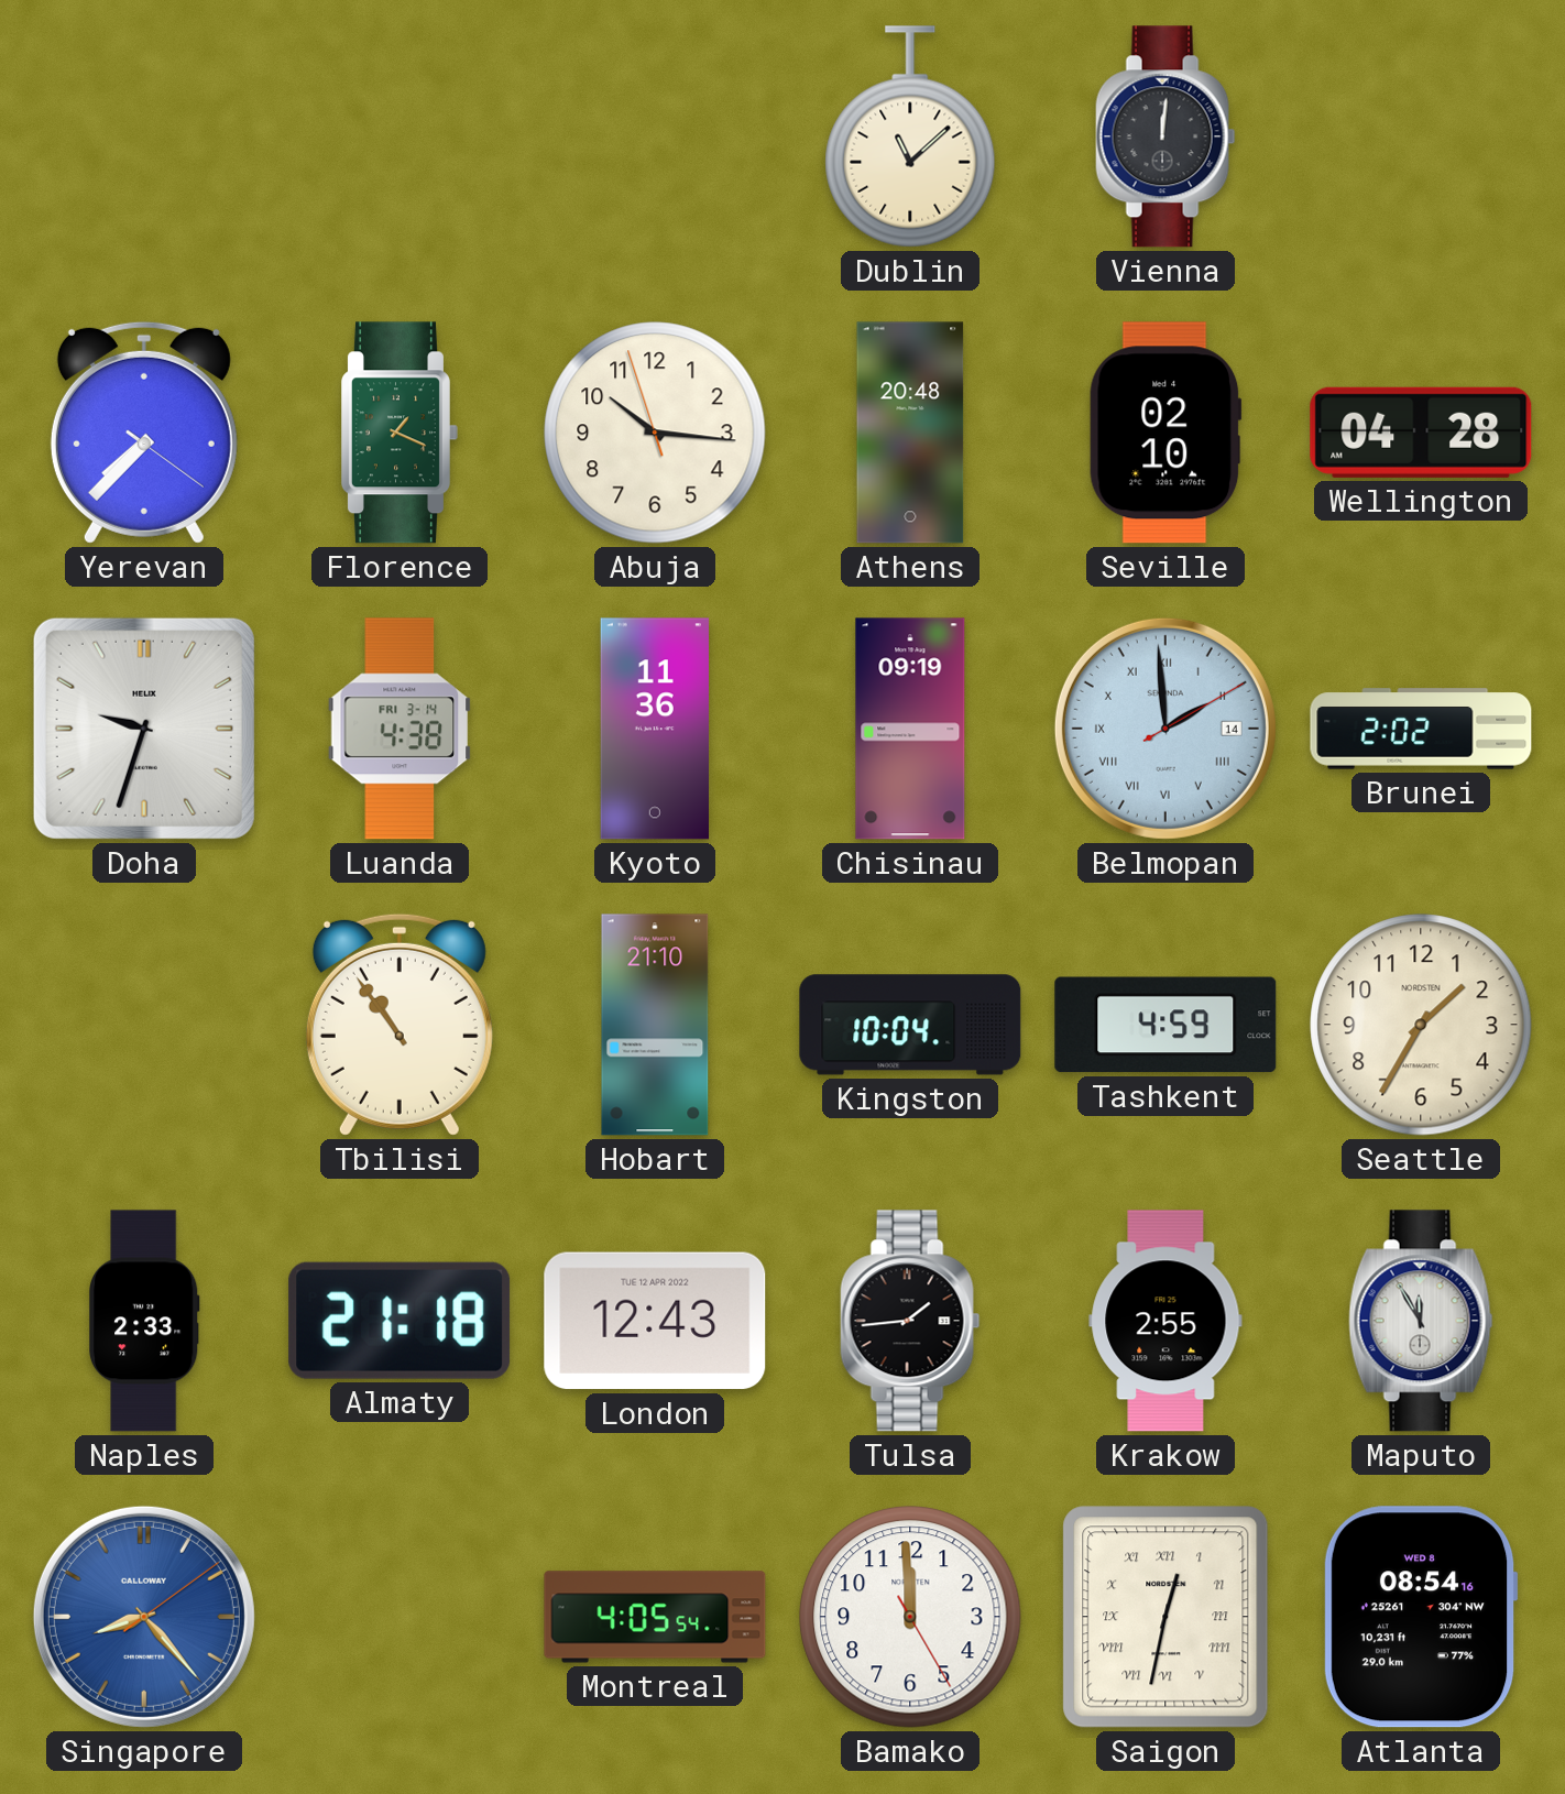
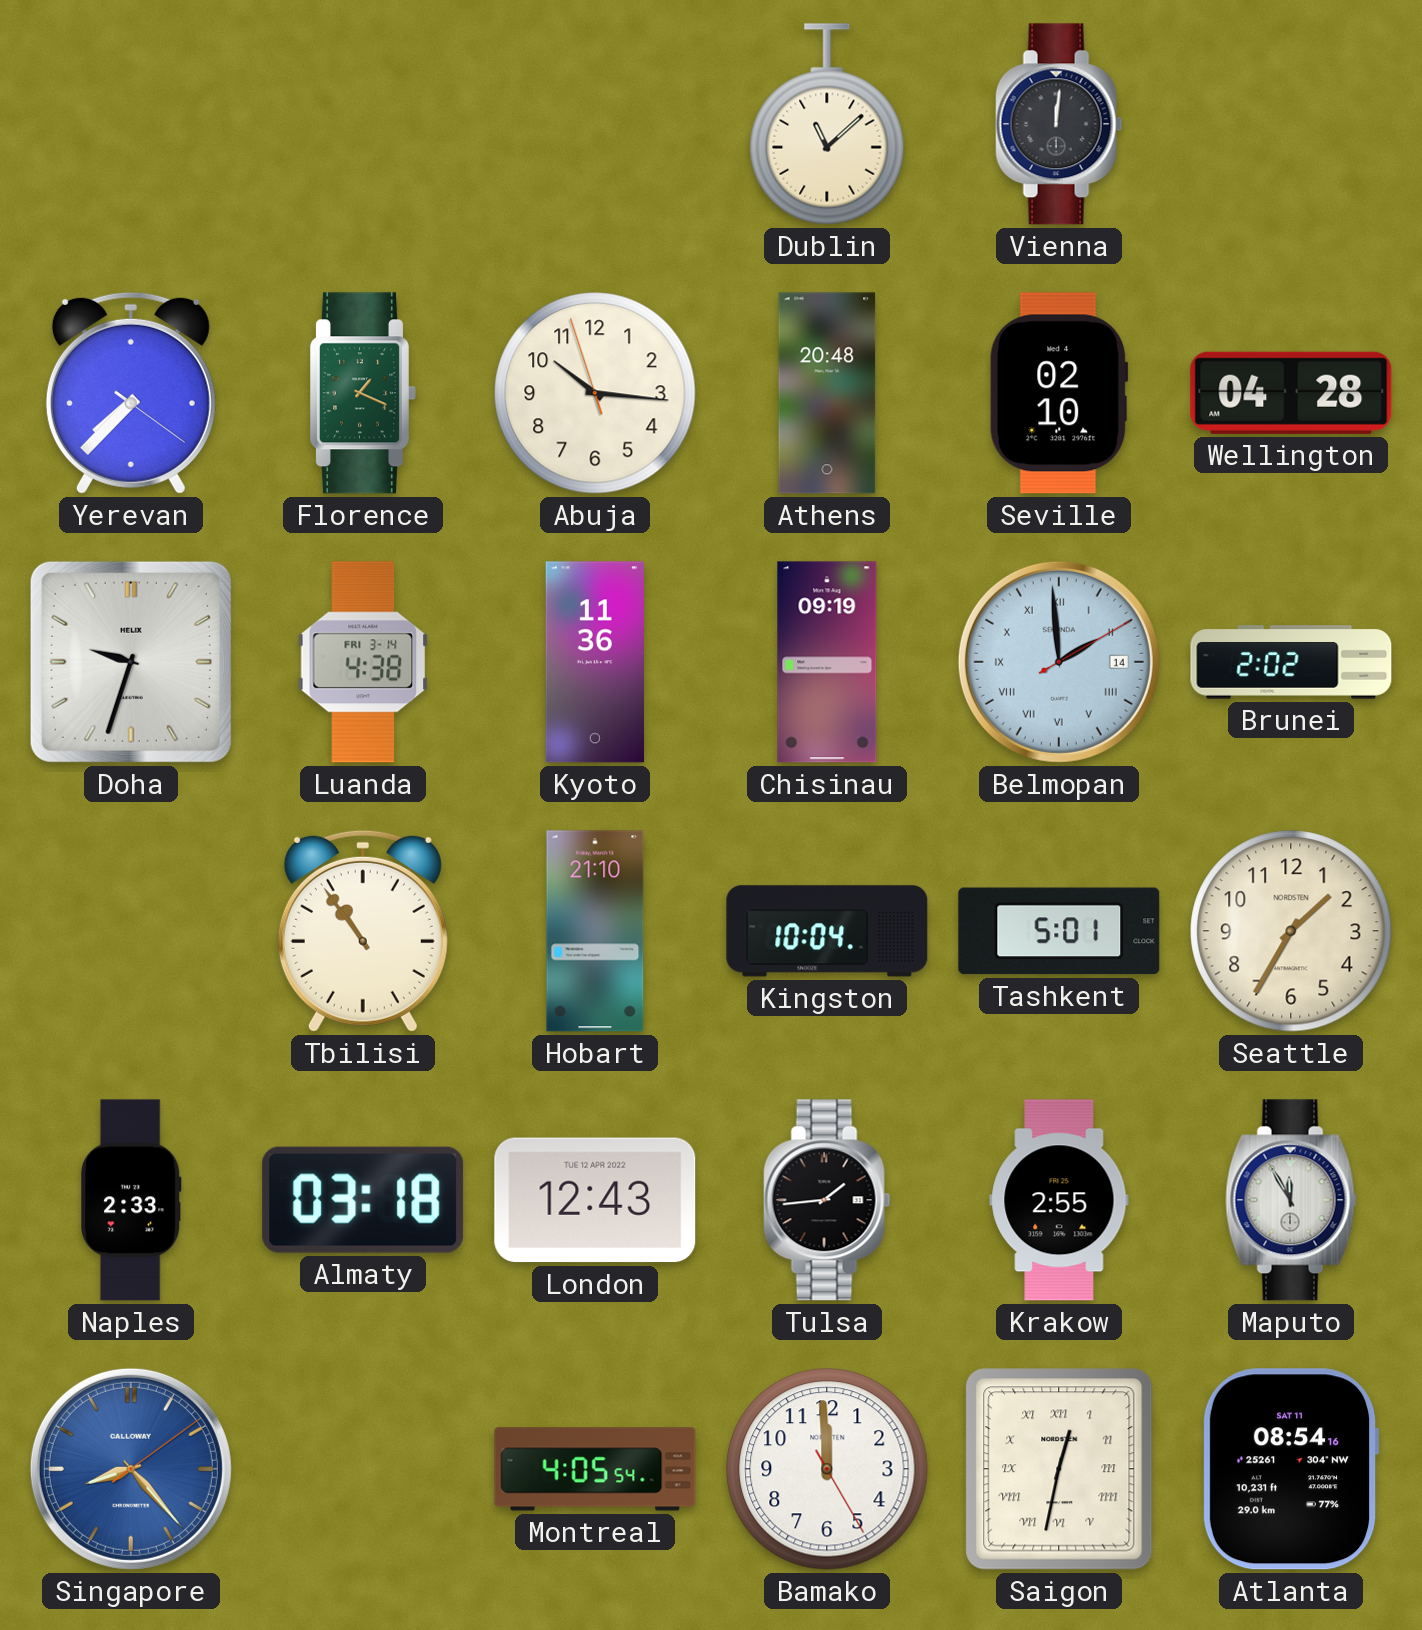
Tashkent: 4:59 -> 5:01
Almaty: 21:18 -> 03:18
Atlanta date: WED 8 -> SAT 11
